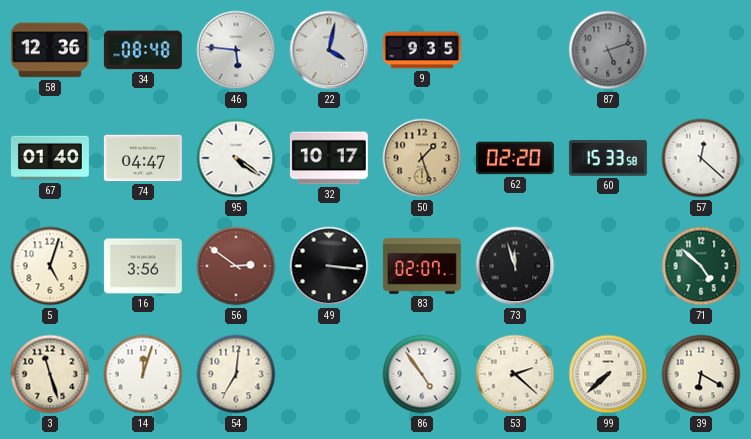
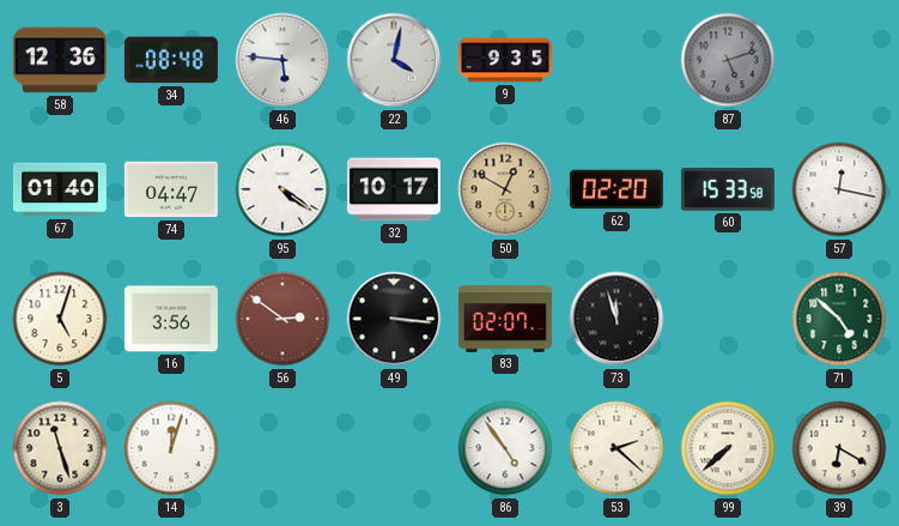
50: 1:27 -> 12:50
57: 12:22 -> 12:17
54: 7:01 -> none
